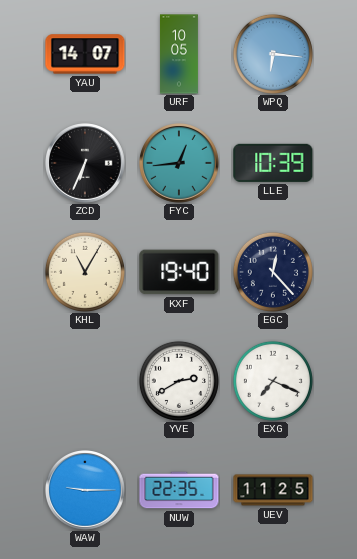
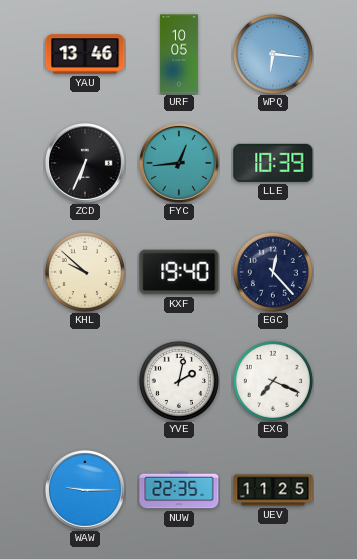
YAU: 14:07 -> 13:46
KHL: 11:05 -> 9:52
YVE: 2:40 -> 2:02
